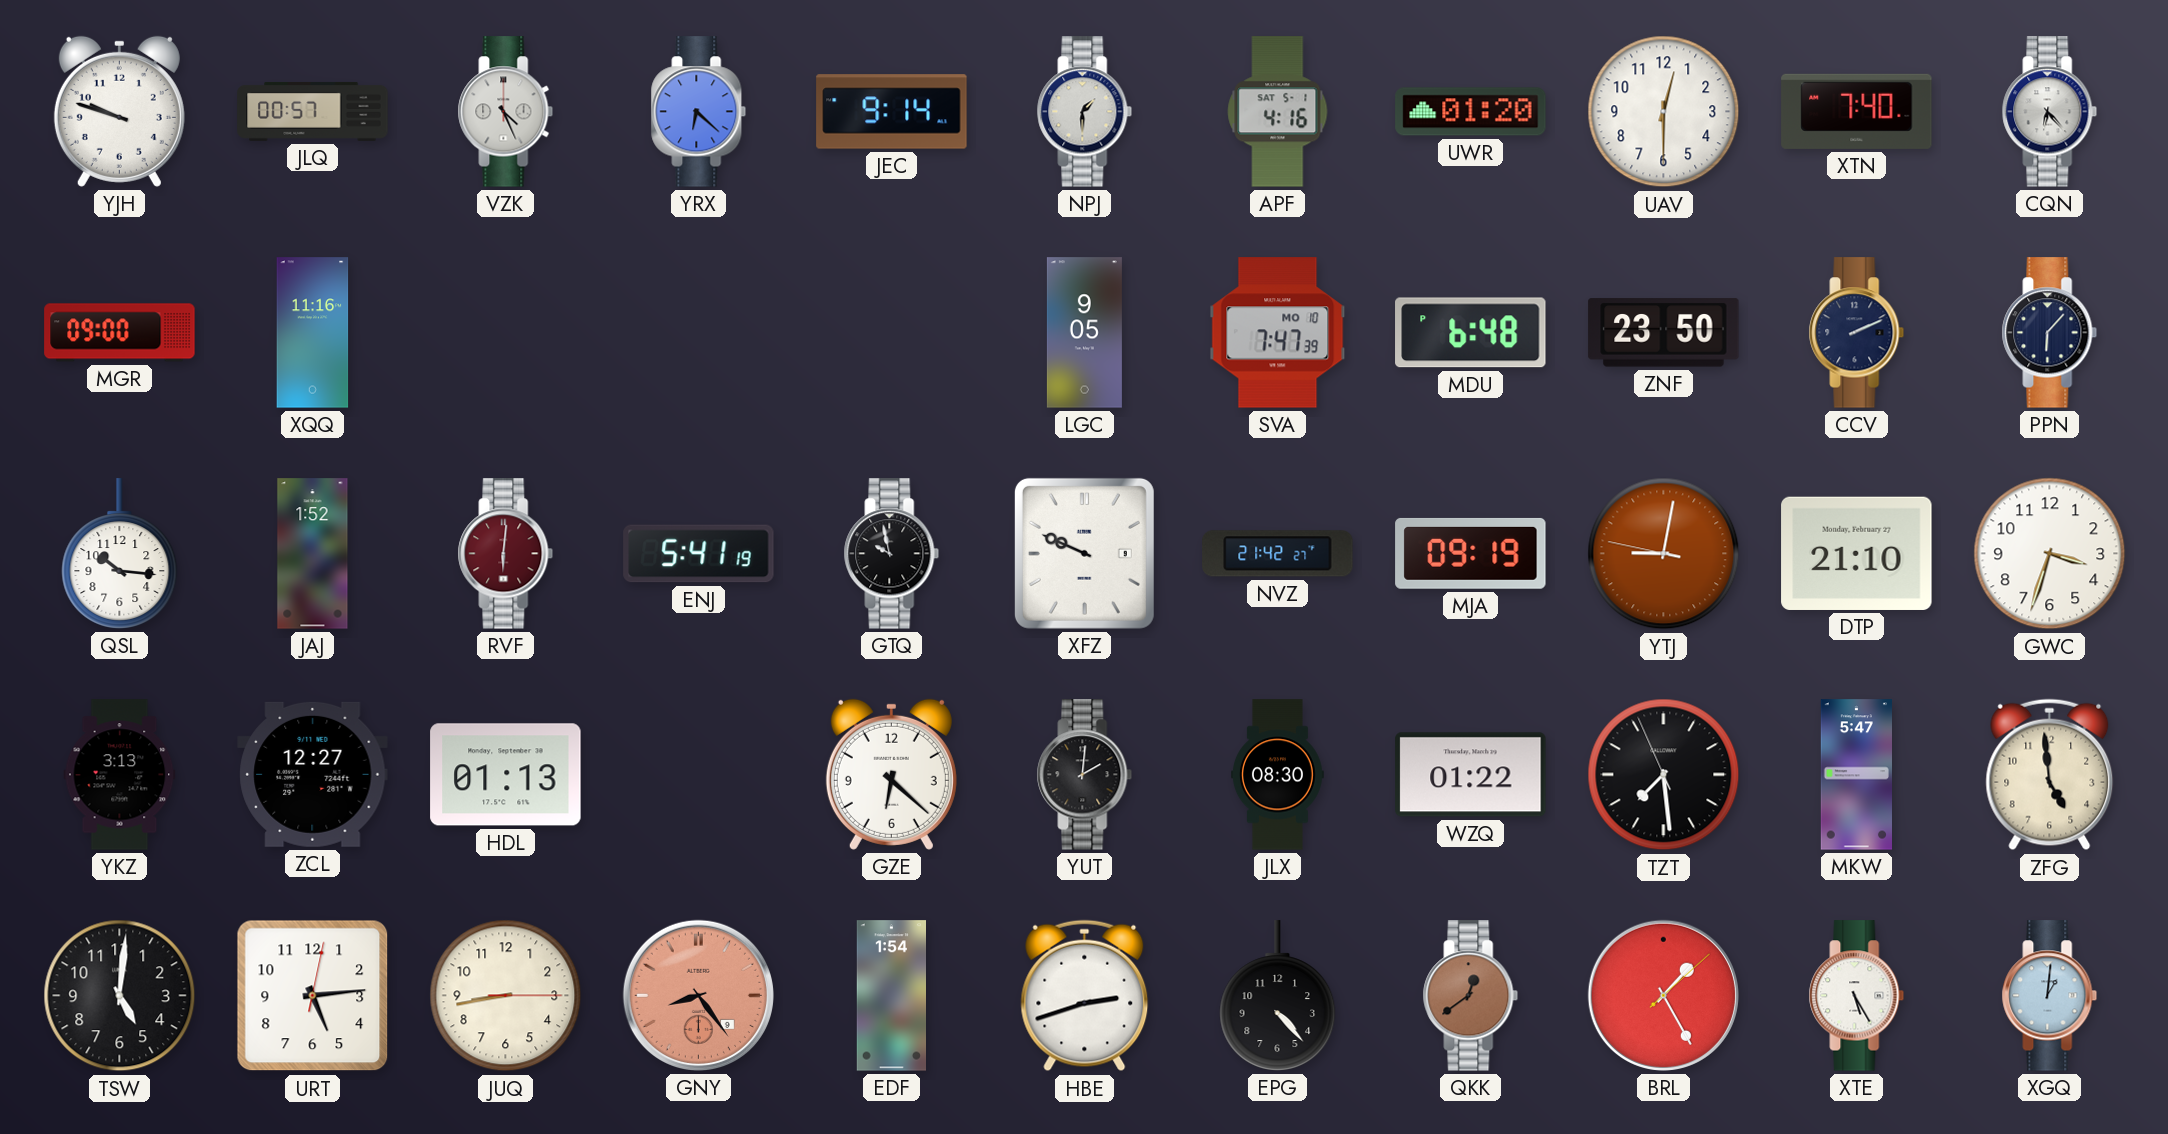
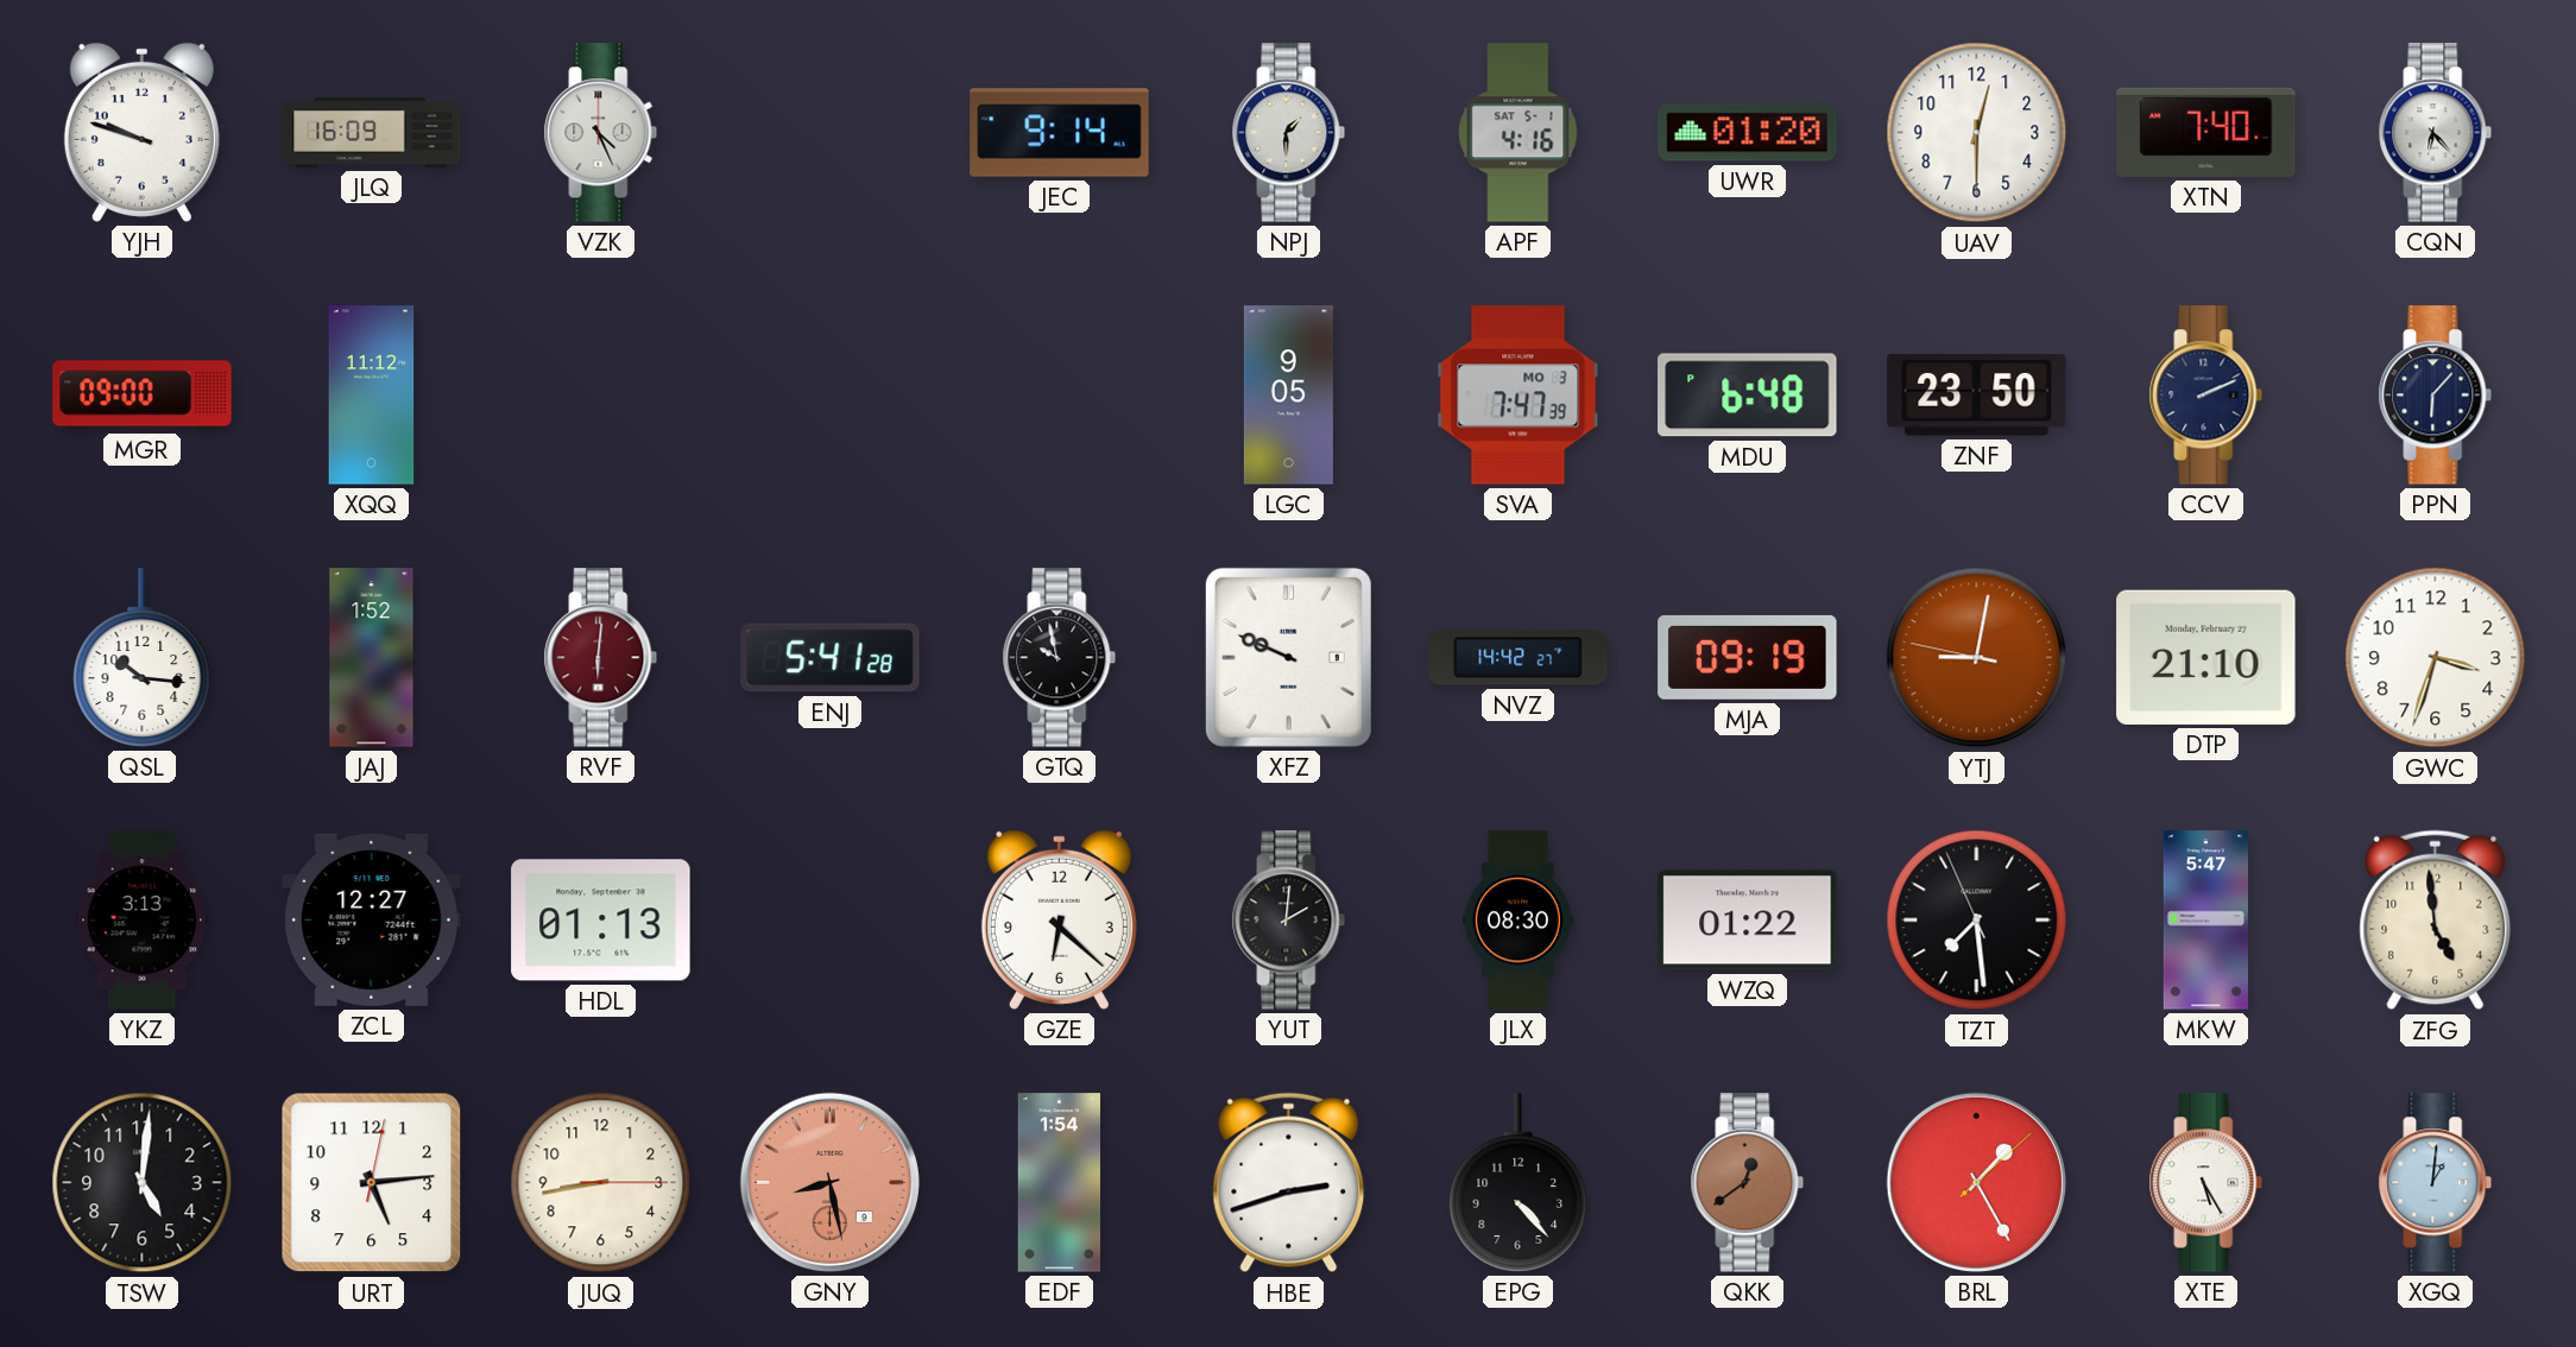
JLQ: 00:57 -> 16:09
YRX: 6:22 -> none
XQQ: 11:16 -> 11:12
SVA date: MO 10 -> MO 3
ENJ: 5:41:19 -> 5:41:28
NVZ: 21:42 -> 14:42
GNY: 8:24 -> 8:28
